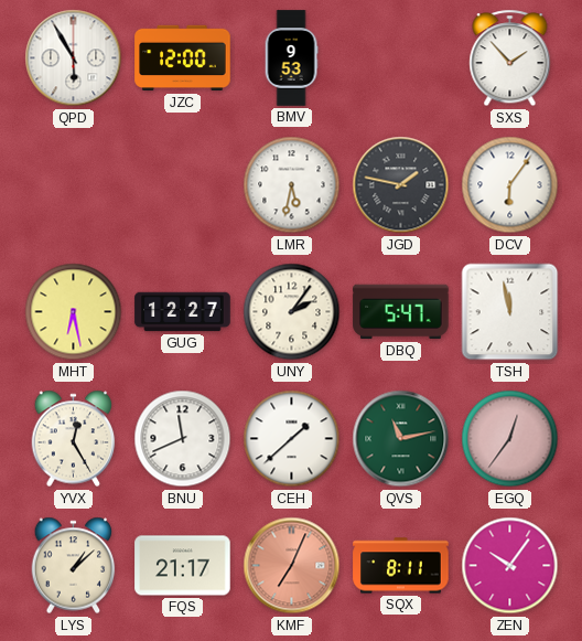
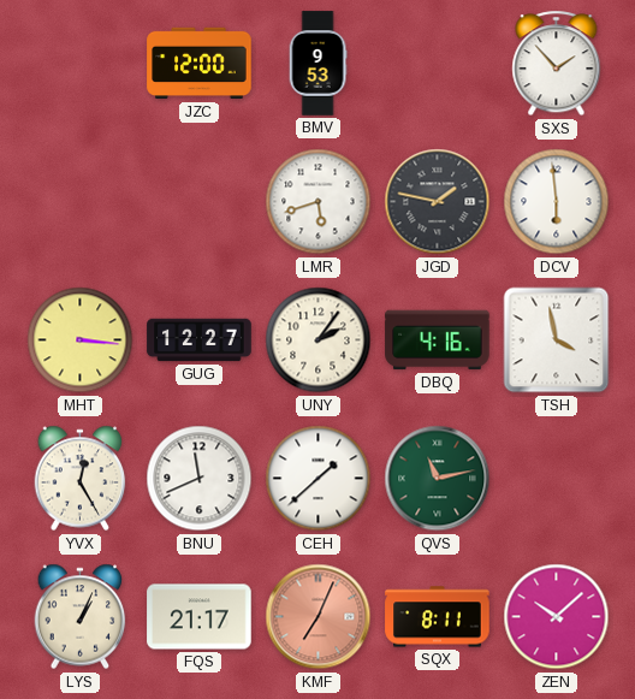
QPD: 5:55 -> none
LMR: 5:32 -> 5:42
DCV: 6:06 -> 5:59
MHT: 6:28 -> 3:16
DBQ: 5:47 -> 4:16
TSH: 11:58 -> 3:58
EGQ: 12:36 -> none
LYS: 1:08 -> 1:04
ZEN: 10:06 -> 10:08
